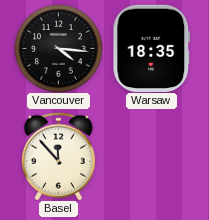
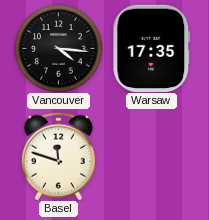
Warsaw: 18:35 -> 17:35
Basel: 11:53 -> 11:48
